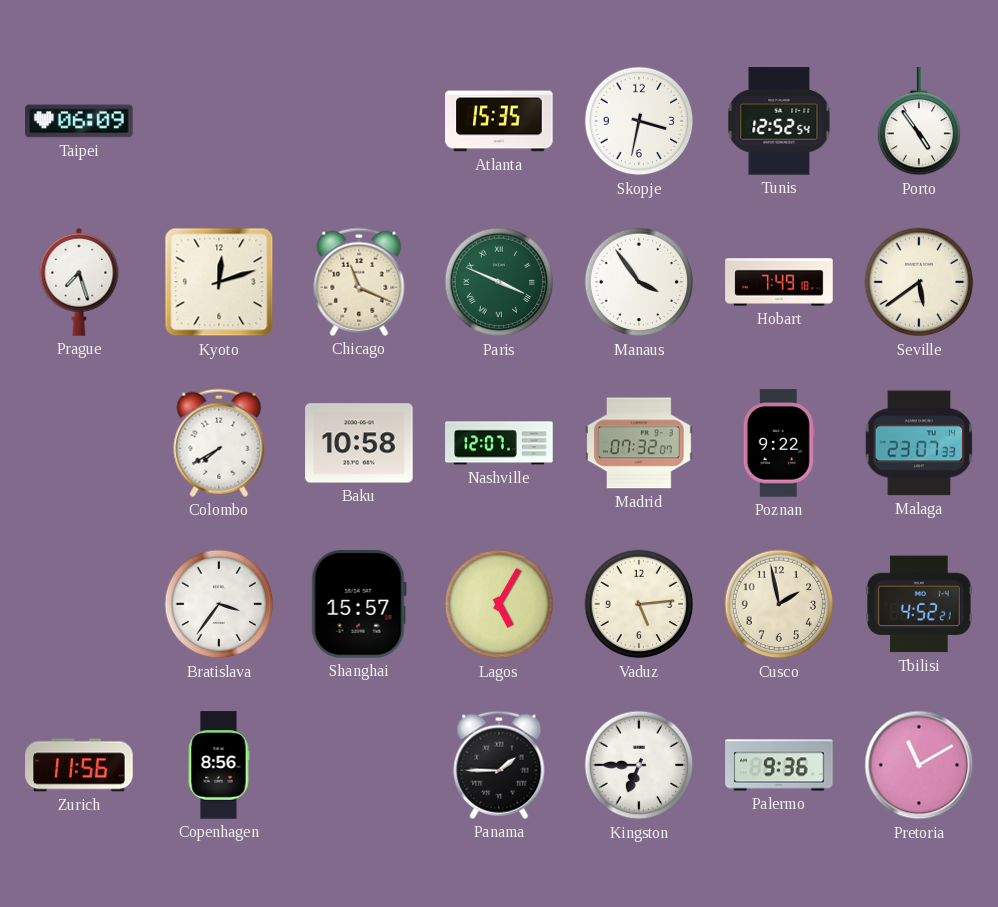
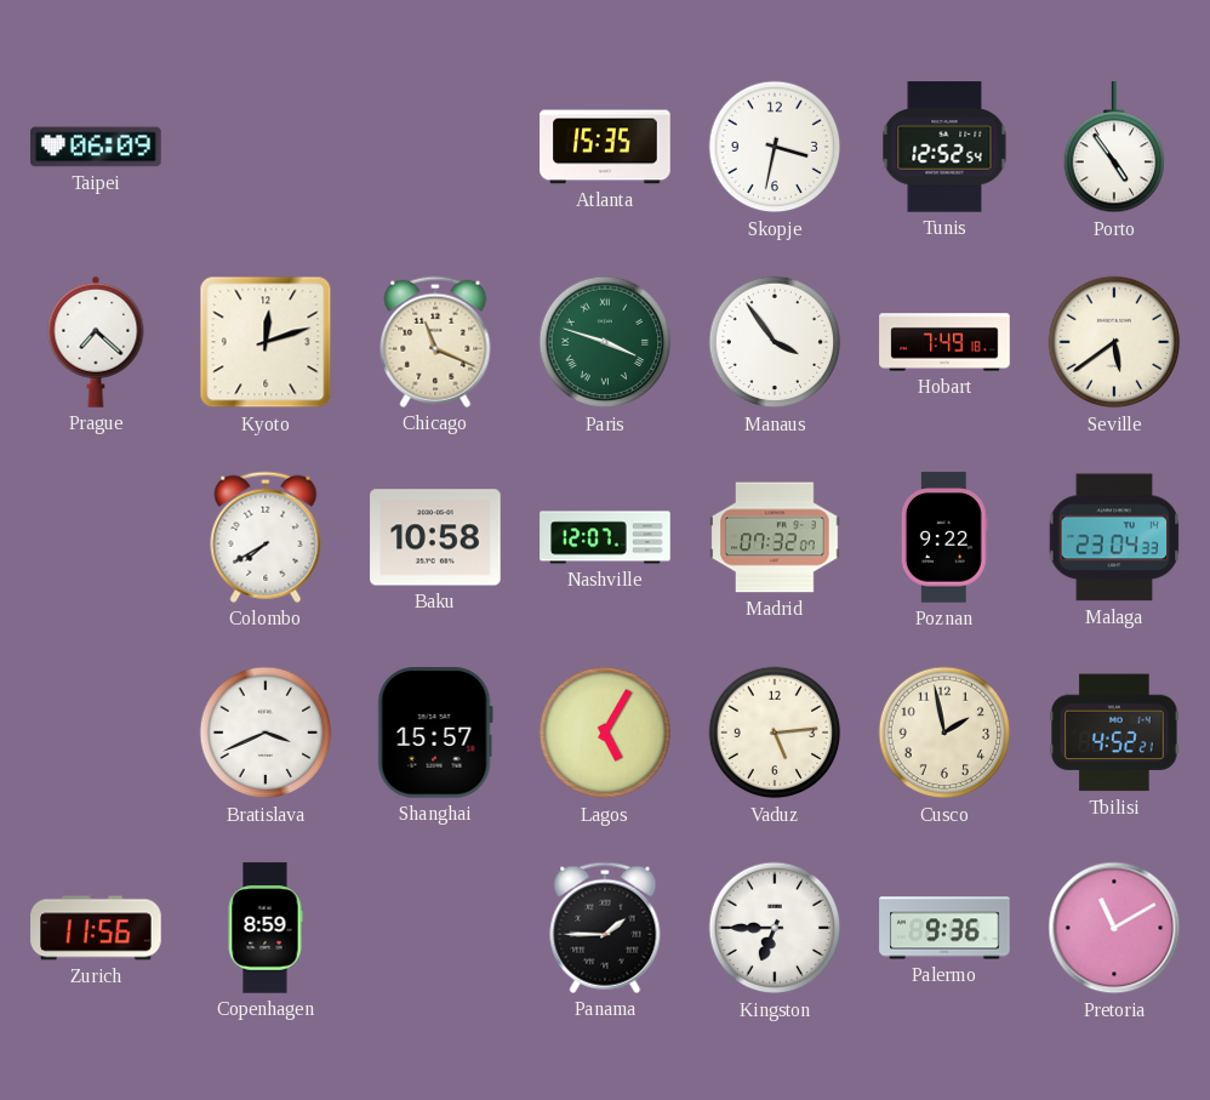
Prague: 7:27 -> 7:22
Paris: 3:49 -> 3:48
Malaga: 23:07 -> 23:04
Bratislava: 3:36 -> 3:41
Copenhagen: 8:56 -> 8:59
